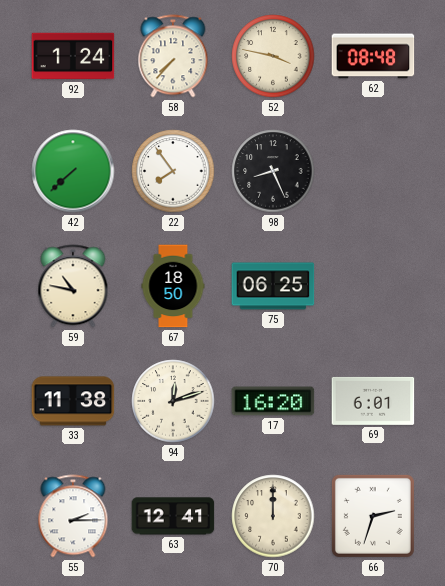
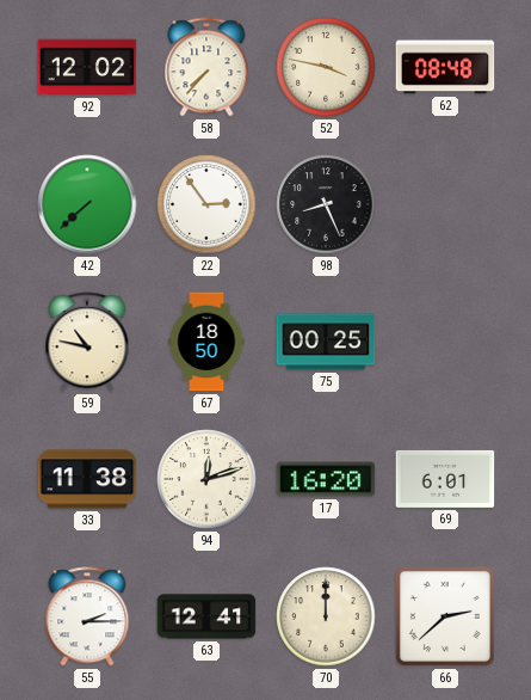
92: 1:24 -> 12:02
22: 7:54 -> 2:54
75: 06:25 -> 00:25
66: 2:33 -> 2:38
